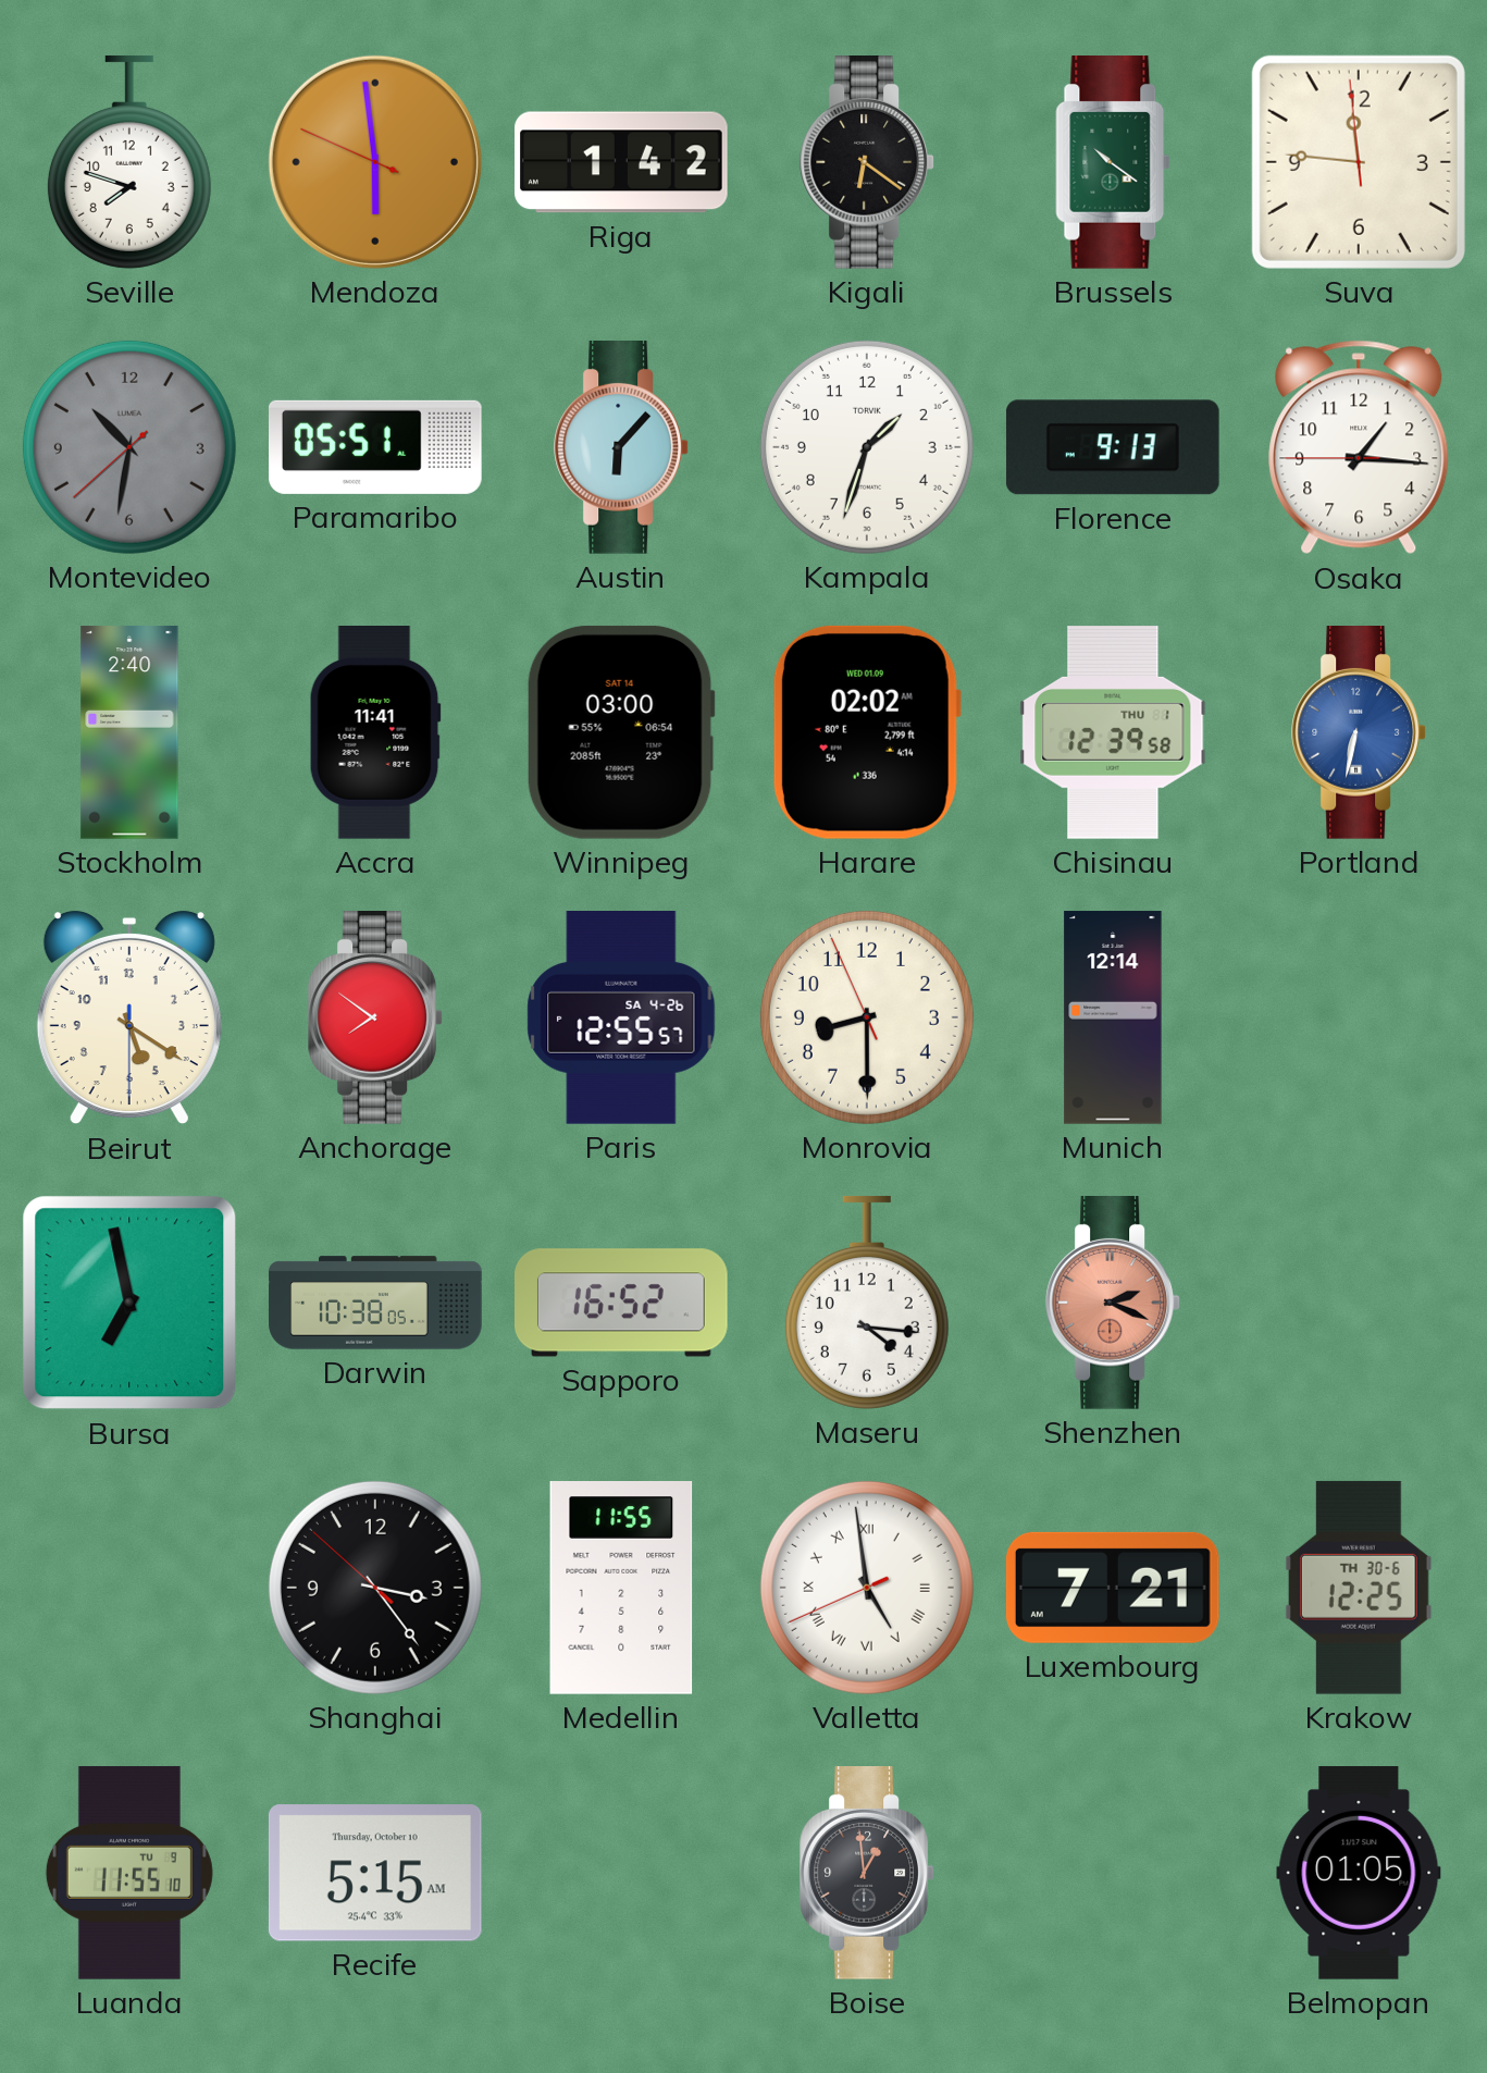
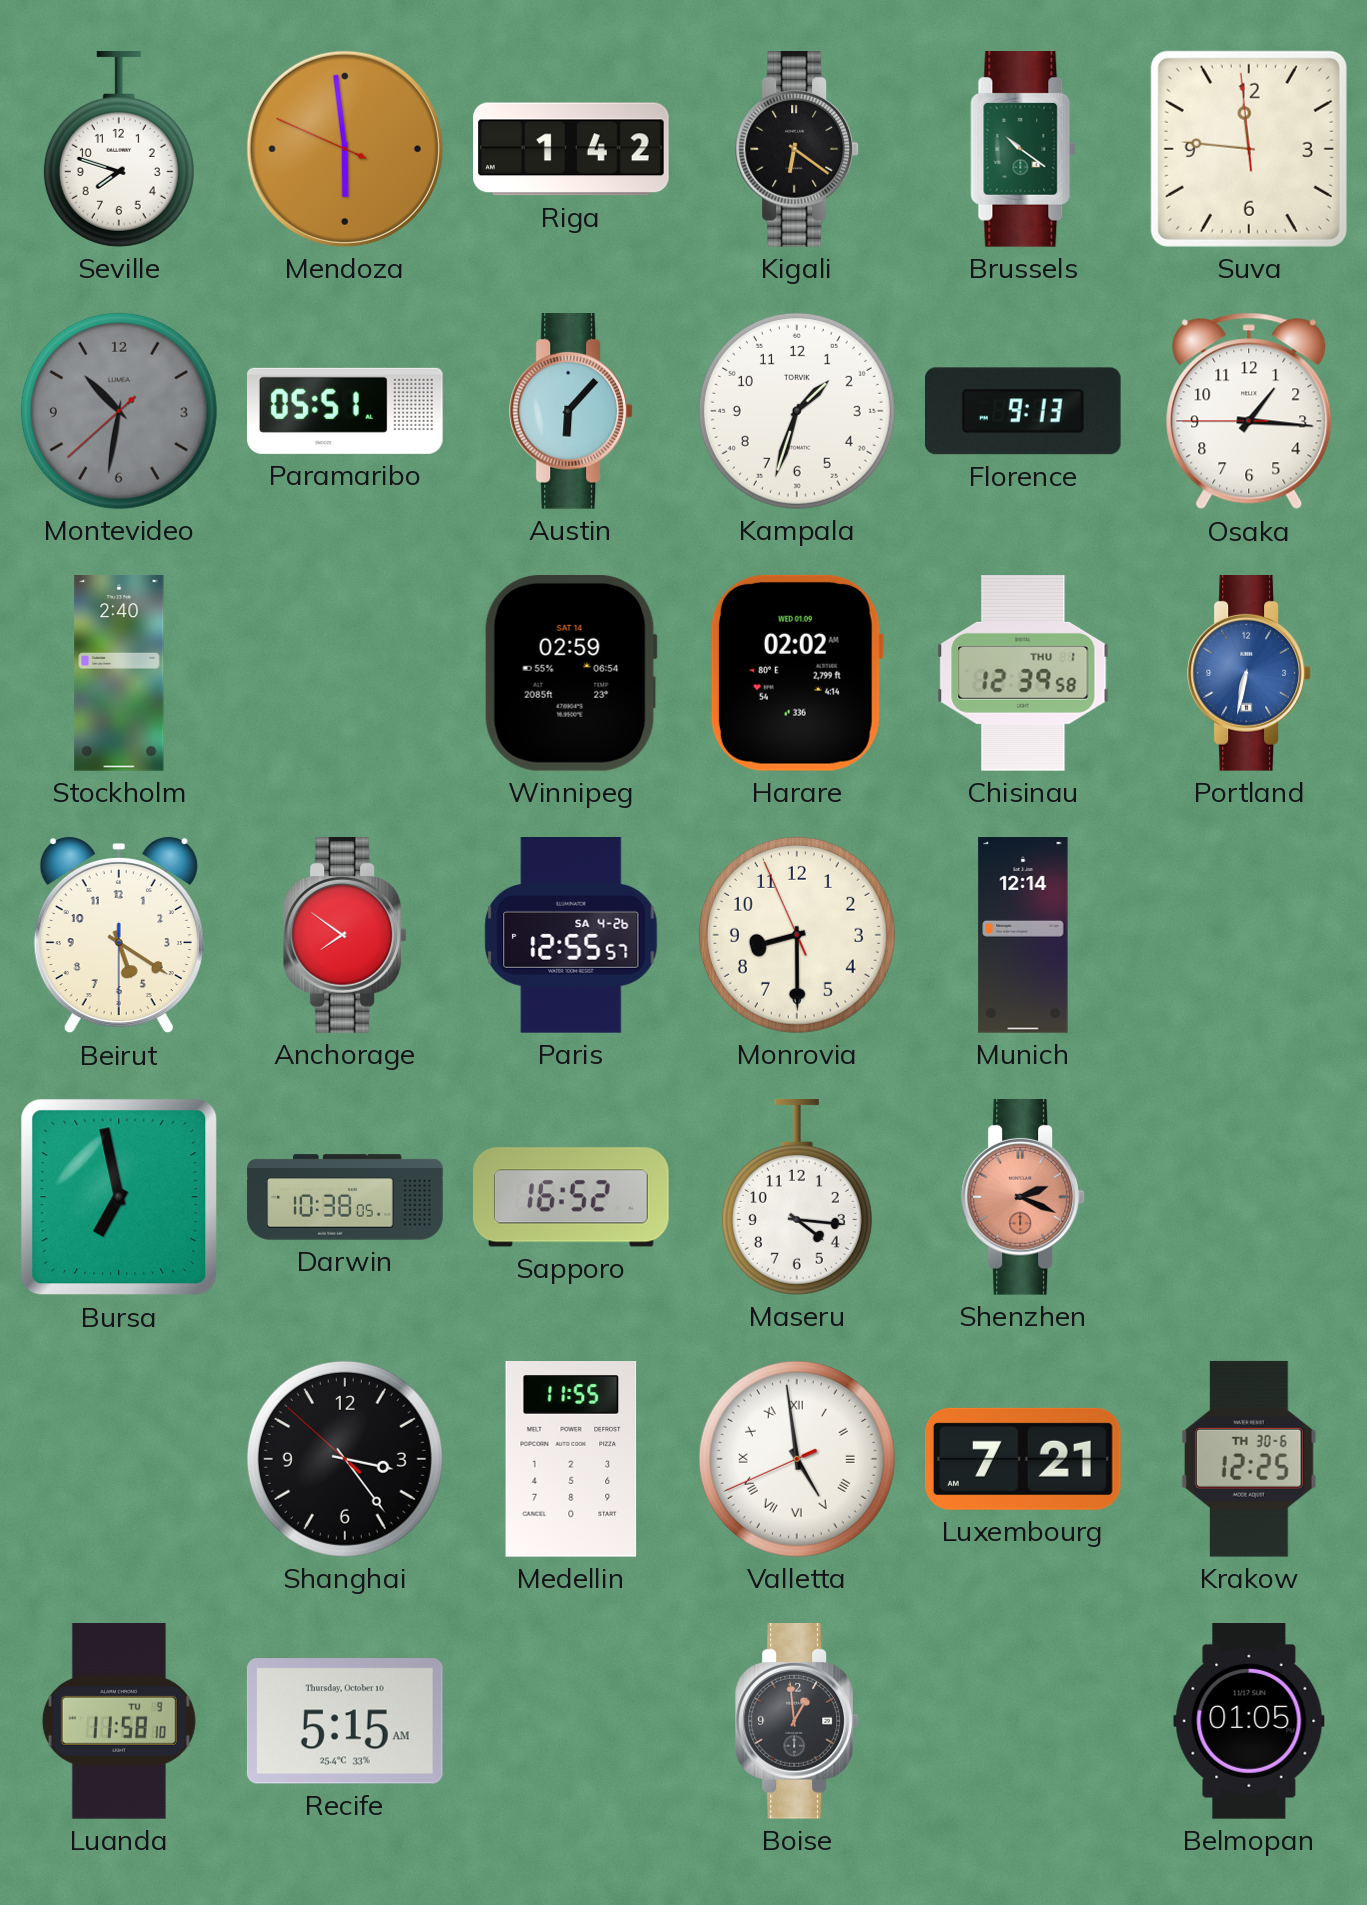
Accra: 11:41 -> none
Winnipeg: 03:00 -> 02:59
Luanda: 11:55 -> 11:58
